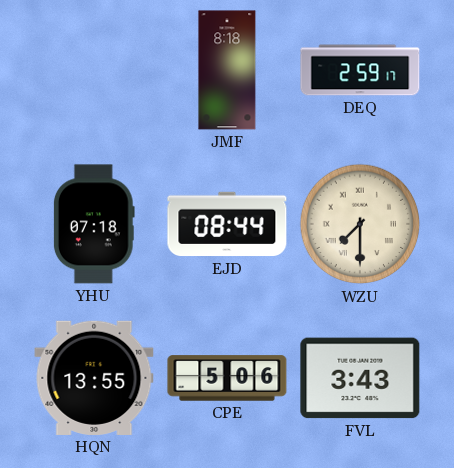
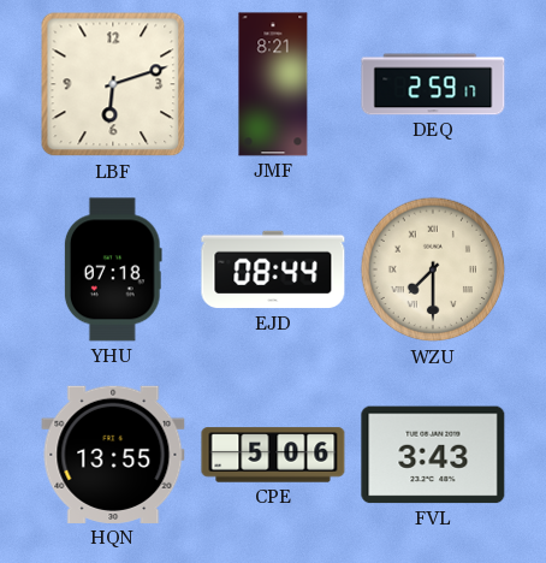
LBF: none -> 6:12
JMF: 8:18 -> 8:21
